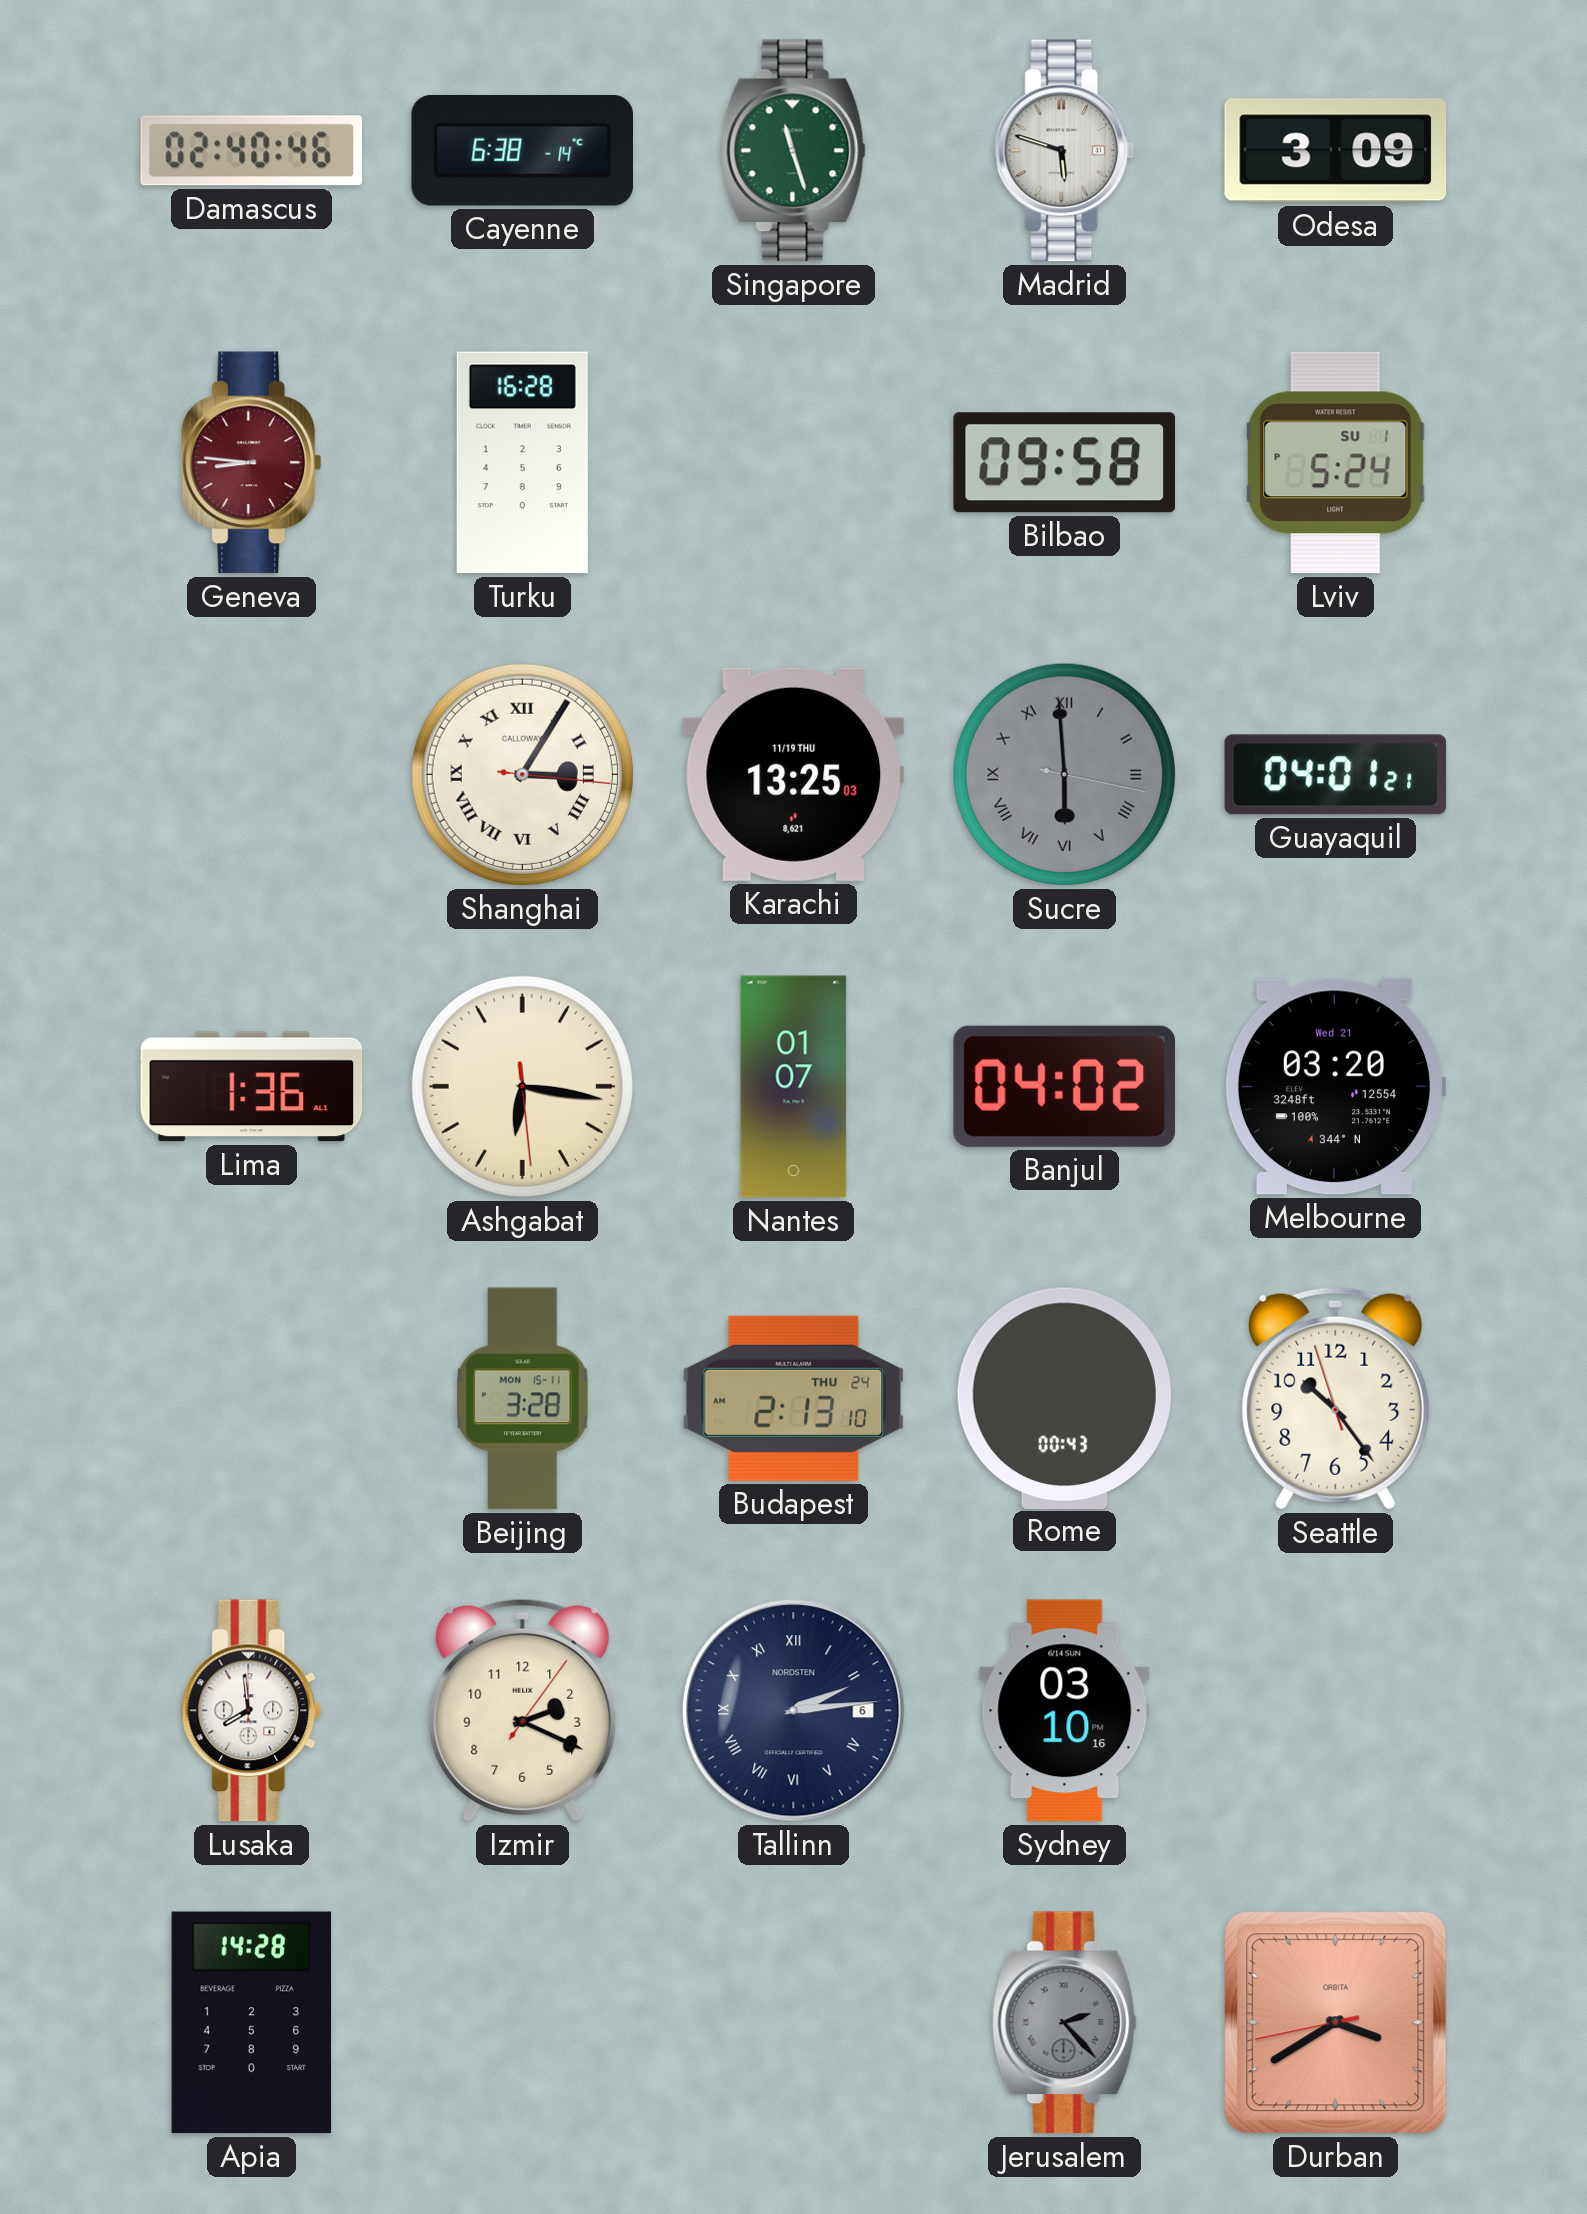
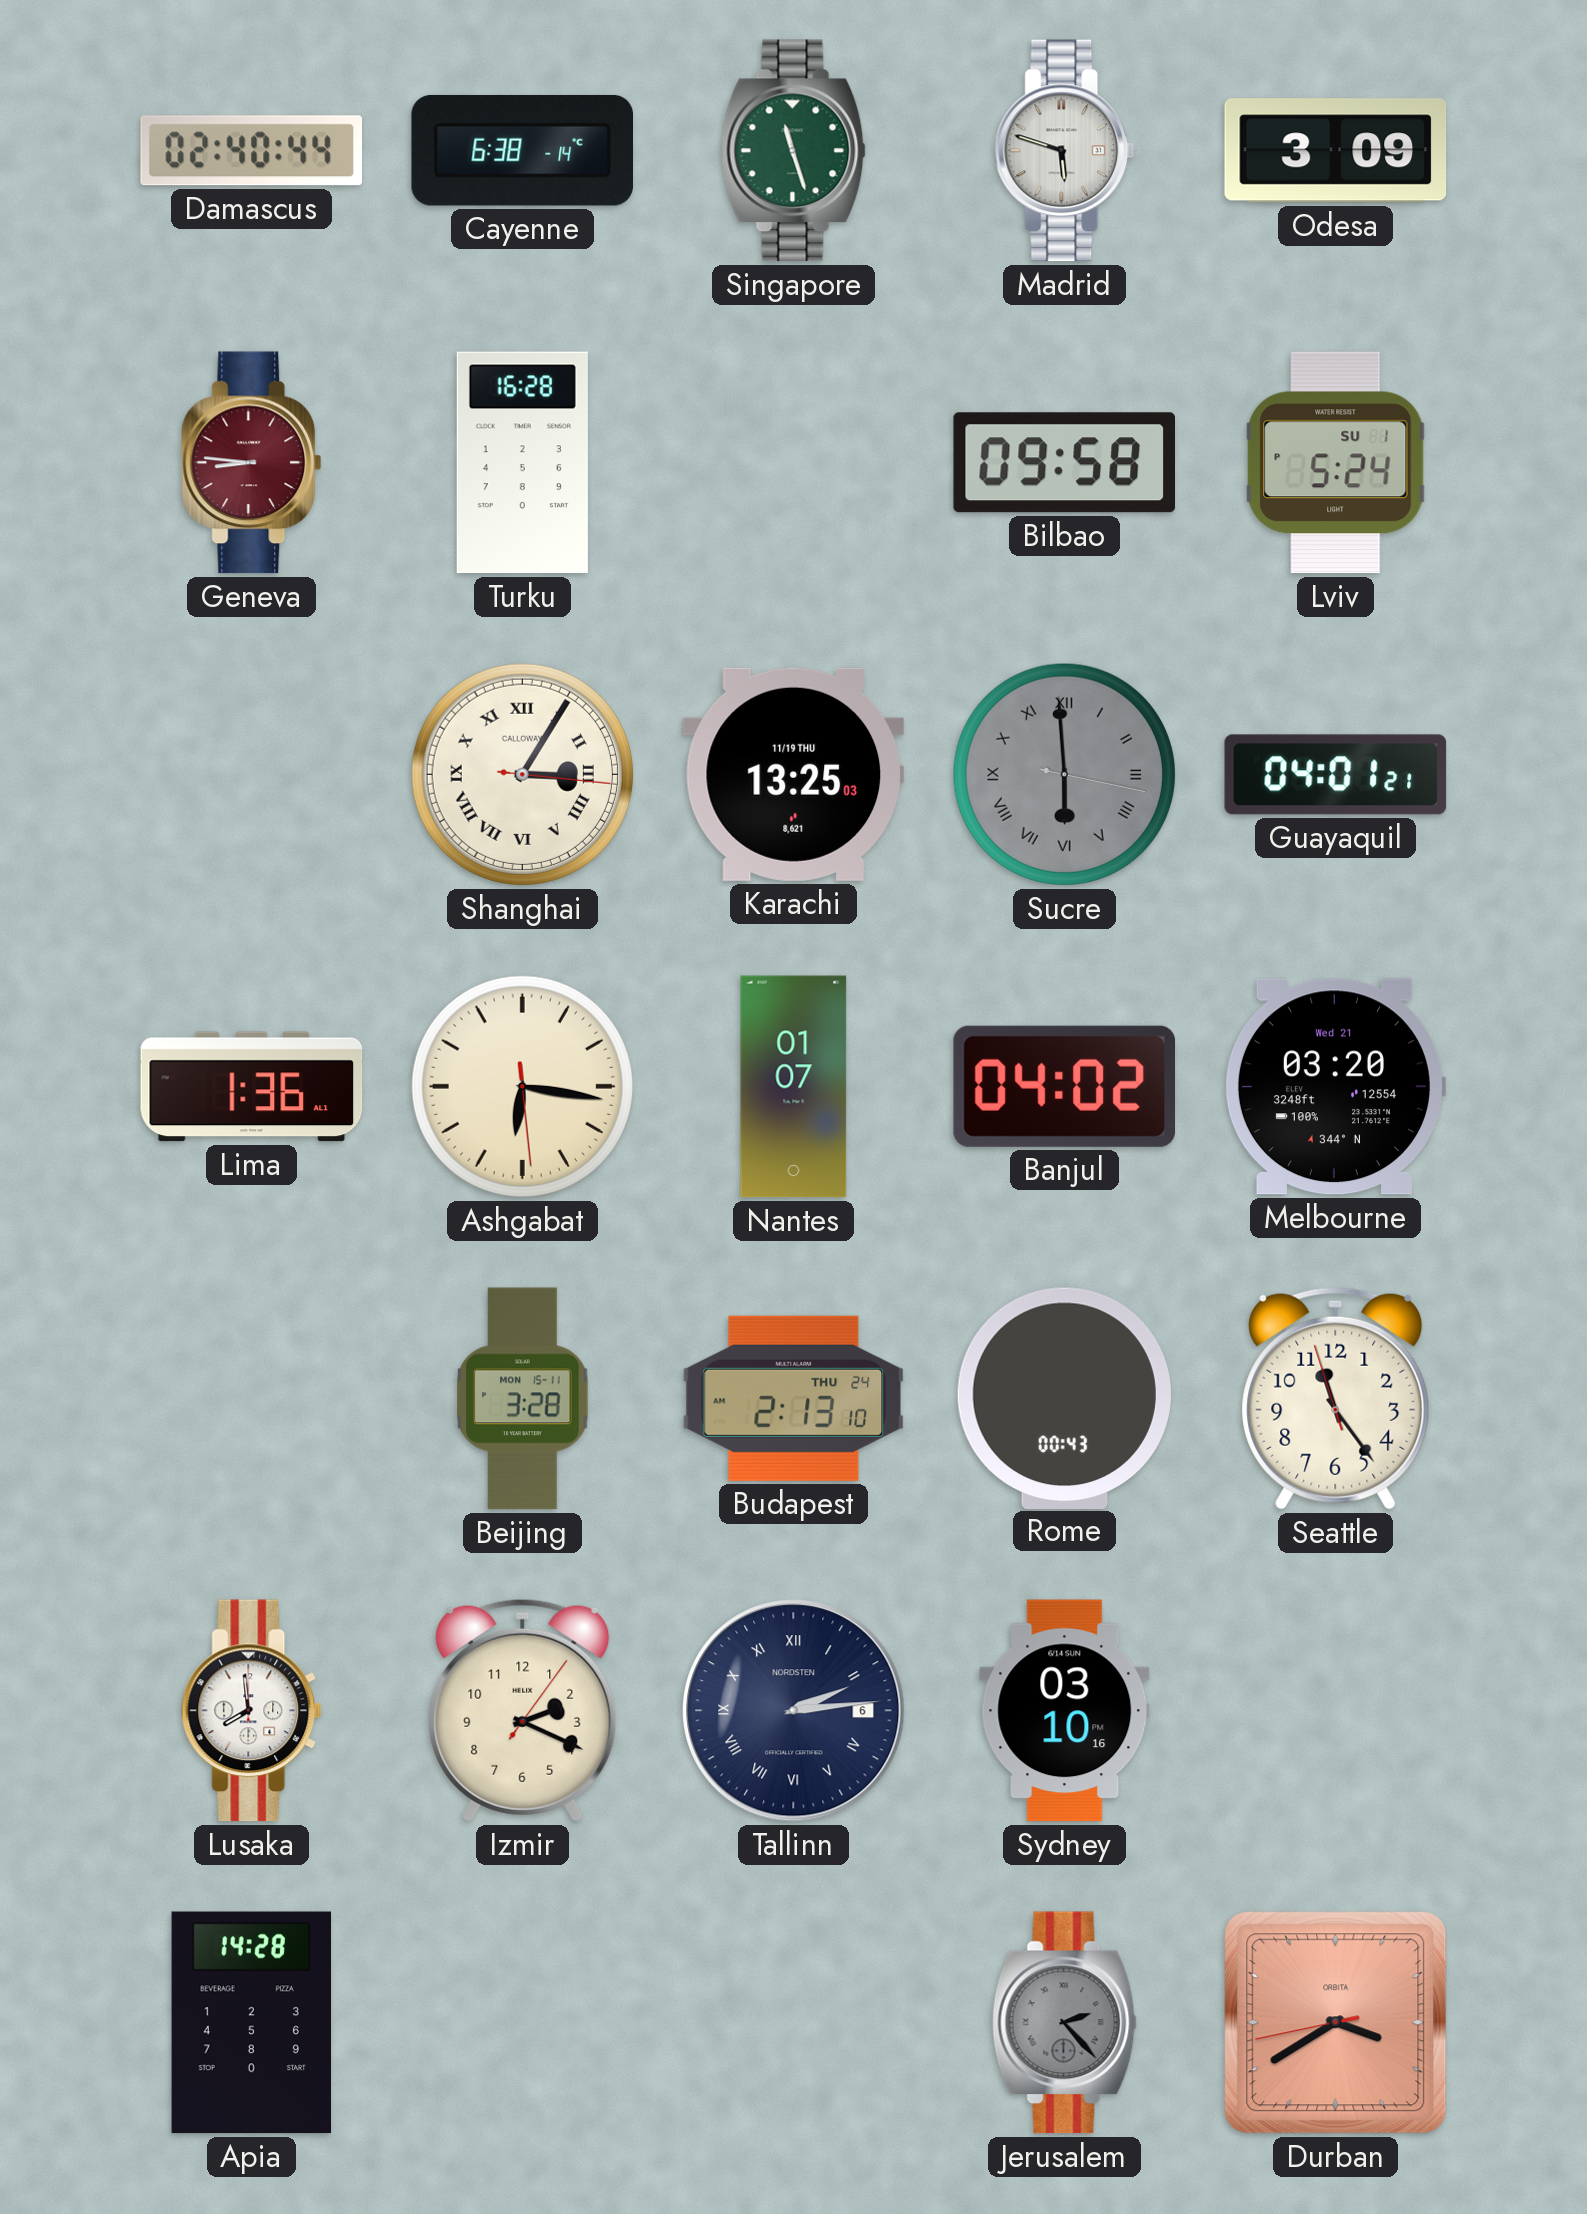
Damascus: 02:40:46 -> 02:40:44
Seattle: 10:23 -> 11:23
